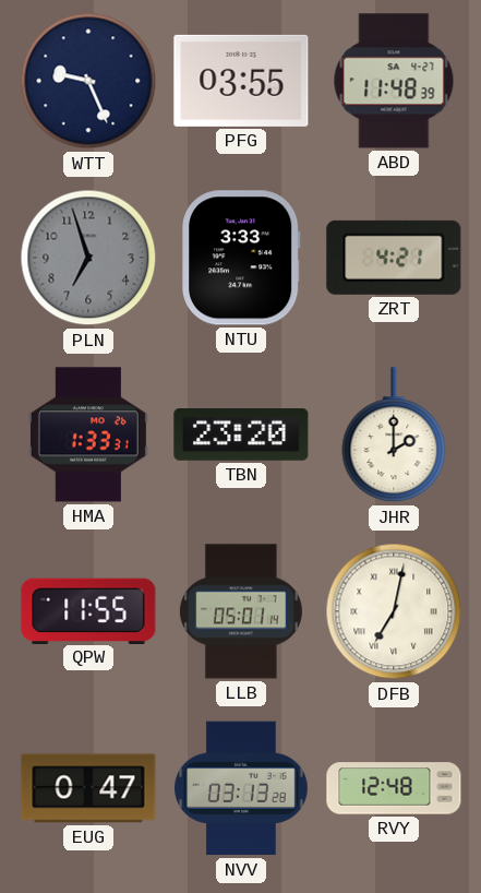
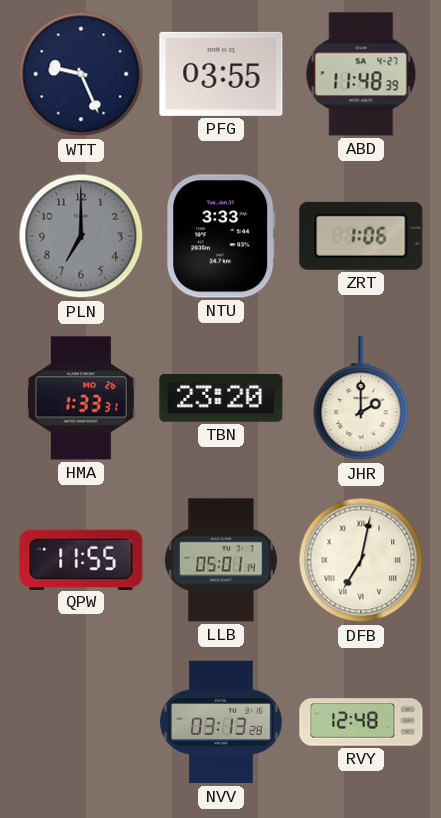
PLN: 6:57 -> 7:00
ZRT: 4:21 -> 1:06
EUG: 0:47 -> none
